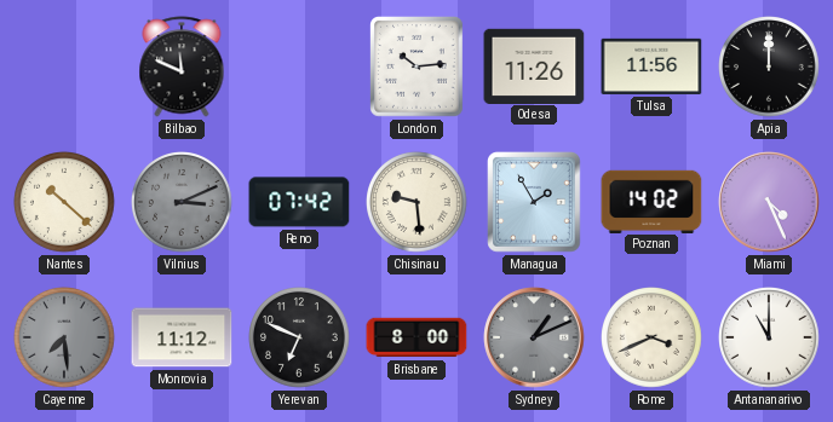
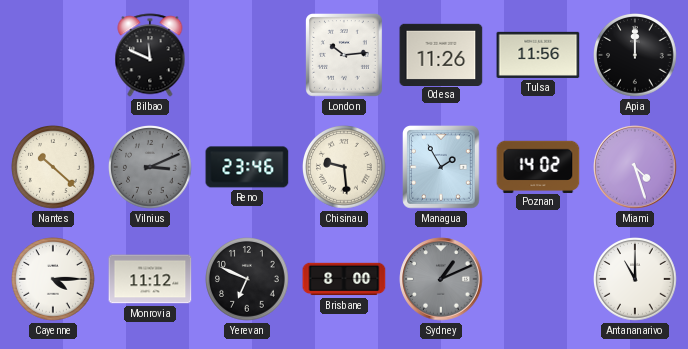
Reno: 07:42 -> 23:46
Miami: 4:26 -> 4:27
Cayenne: 7:29 -> 4:15
Cayenne dial: grey -> white
Rome: 3:41 -> none
